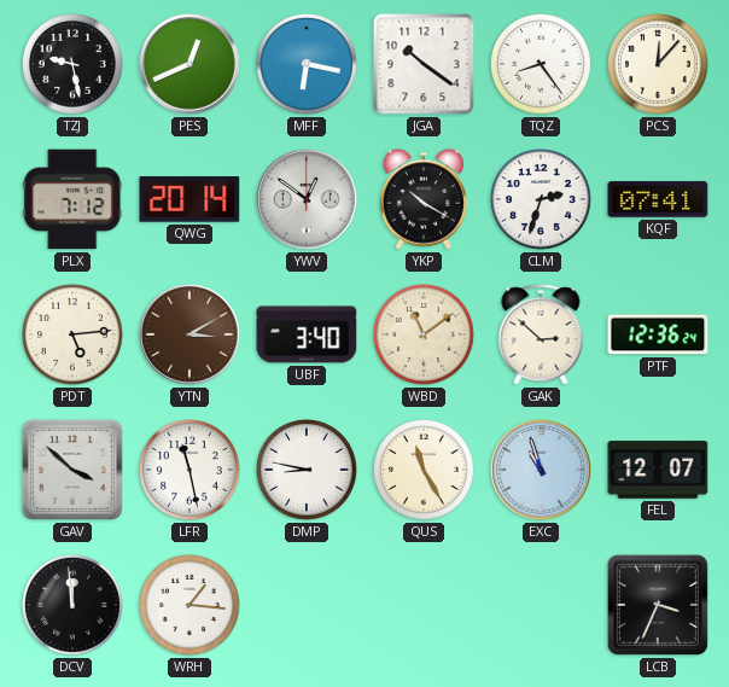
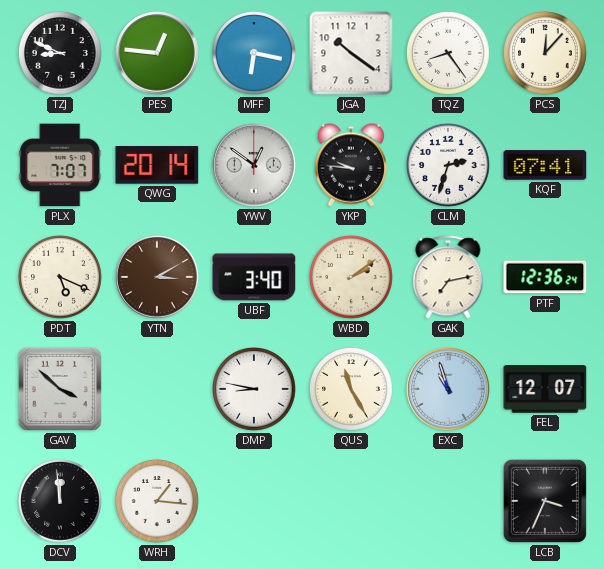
TZJ: 9:28 -> 8:49
PES: 12:41 -> 12:46
PLX: 7:12 -> 7:07
YKP: 10:20 -> 9:46
PDT: 5:14 -> 5:19
WBD: 11:09 -> 2:09
GAK: 2:52 -> 7:13
LFR: 11:28 -> none
